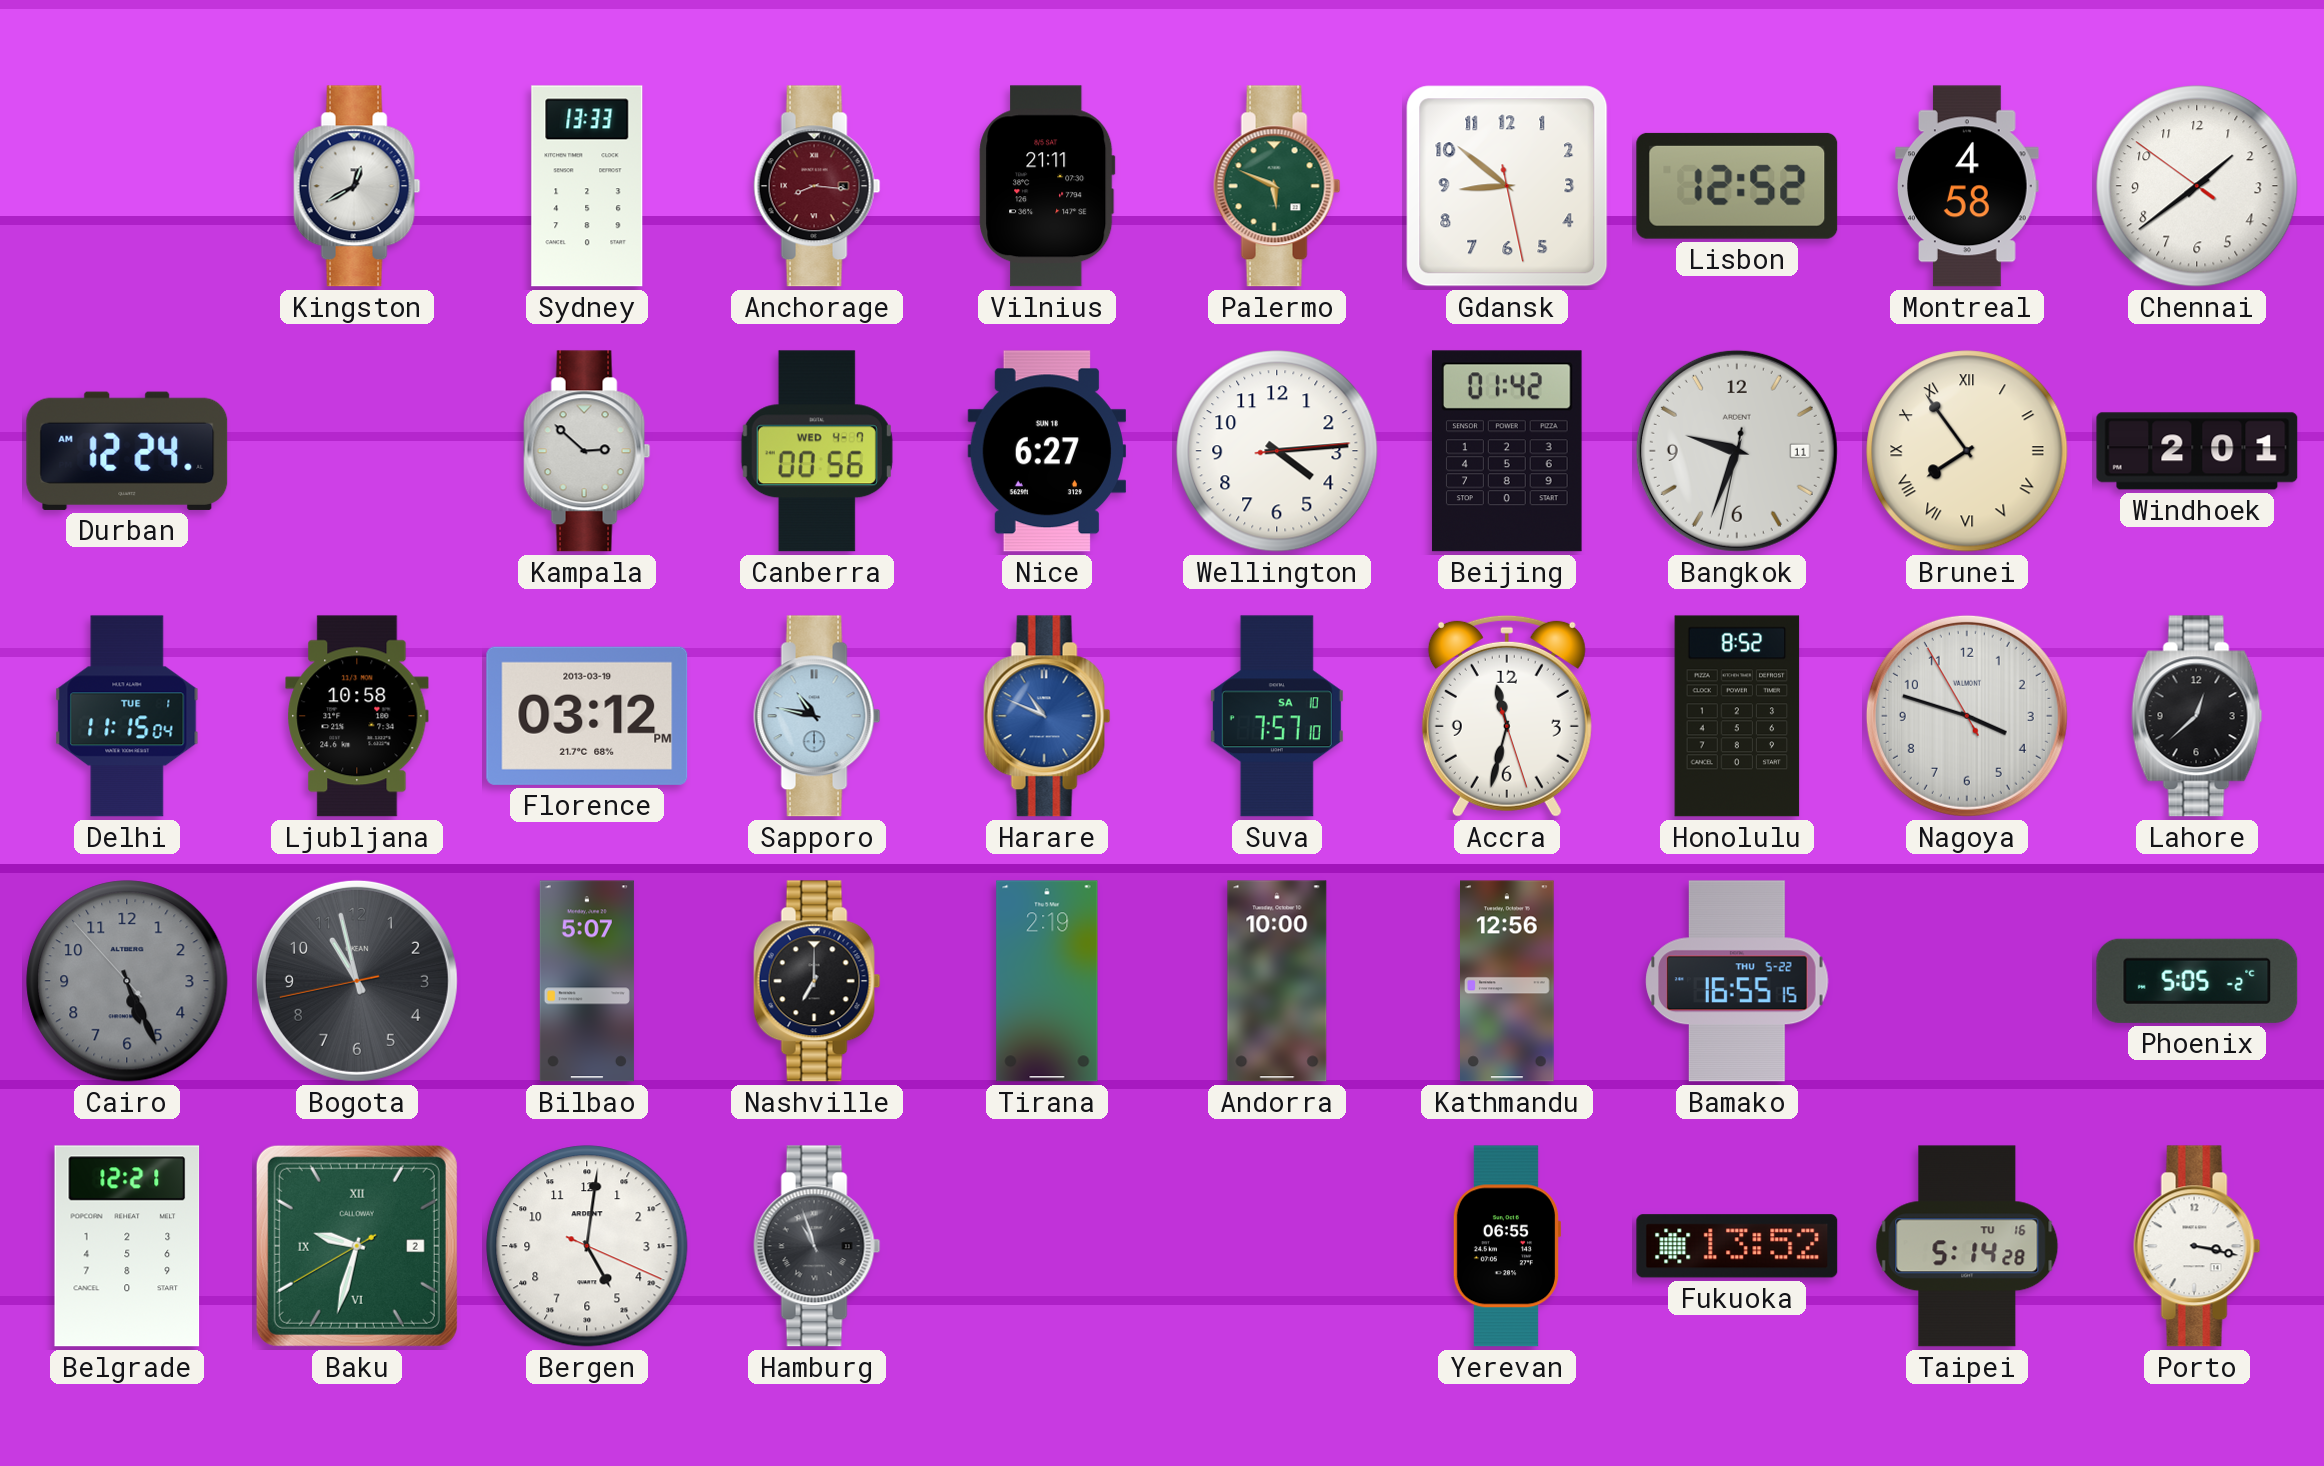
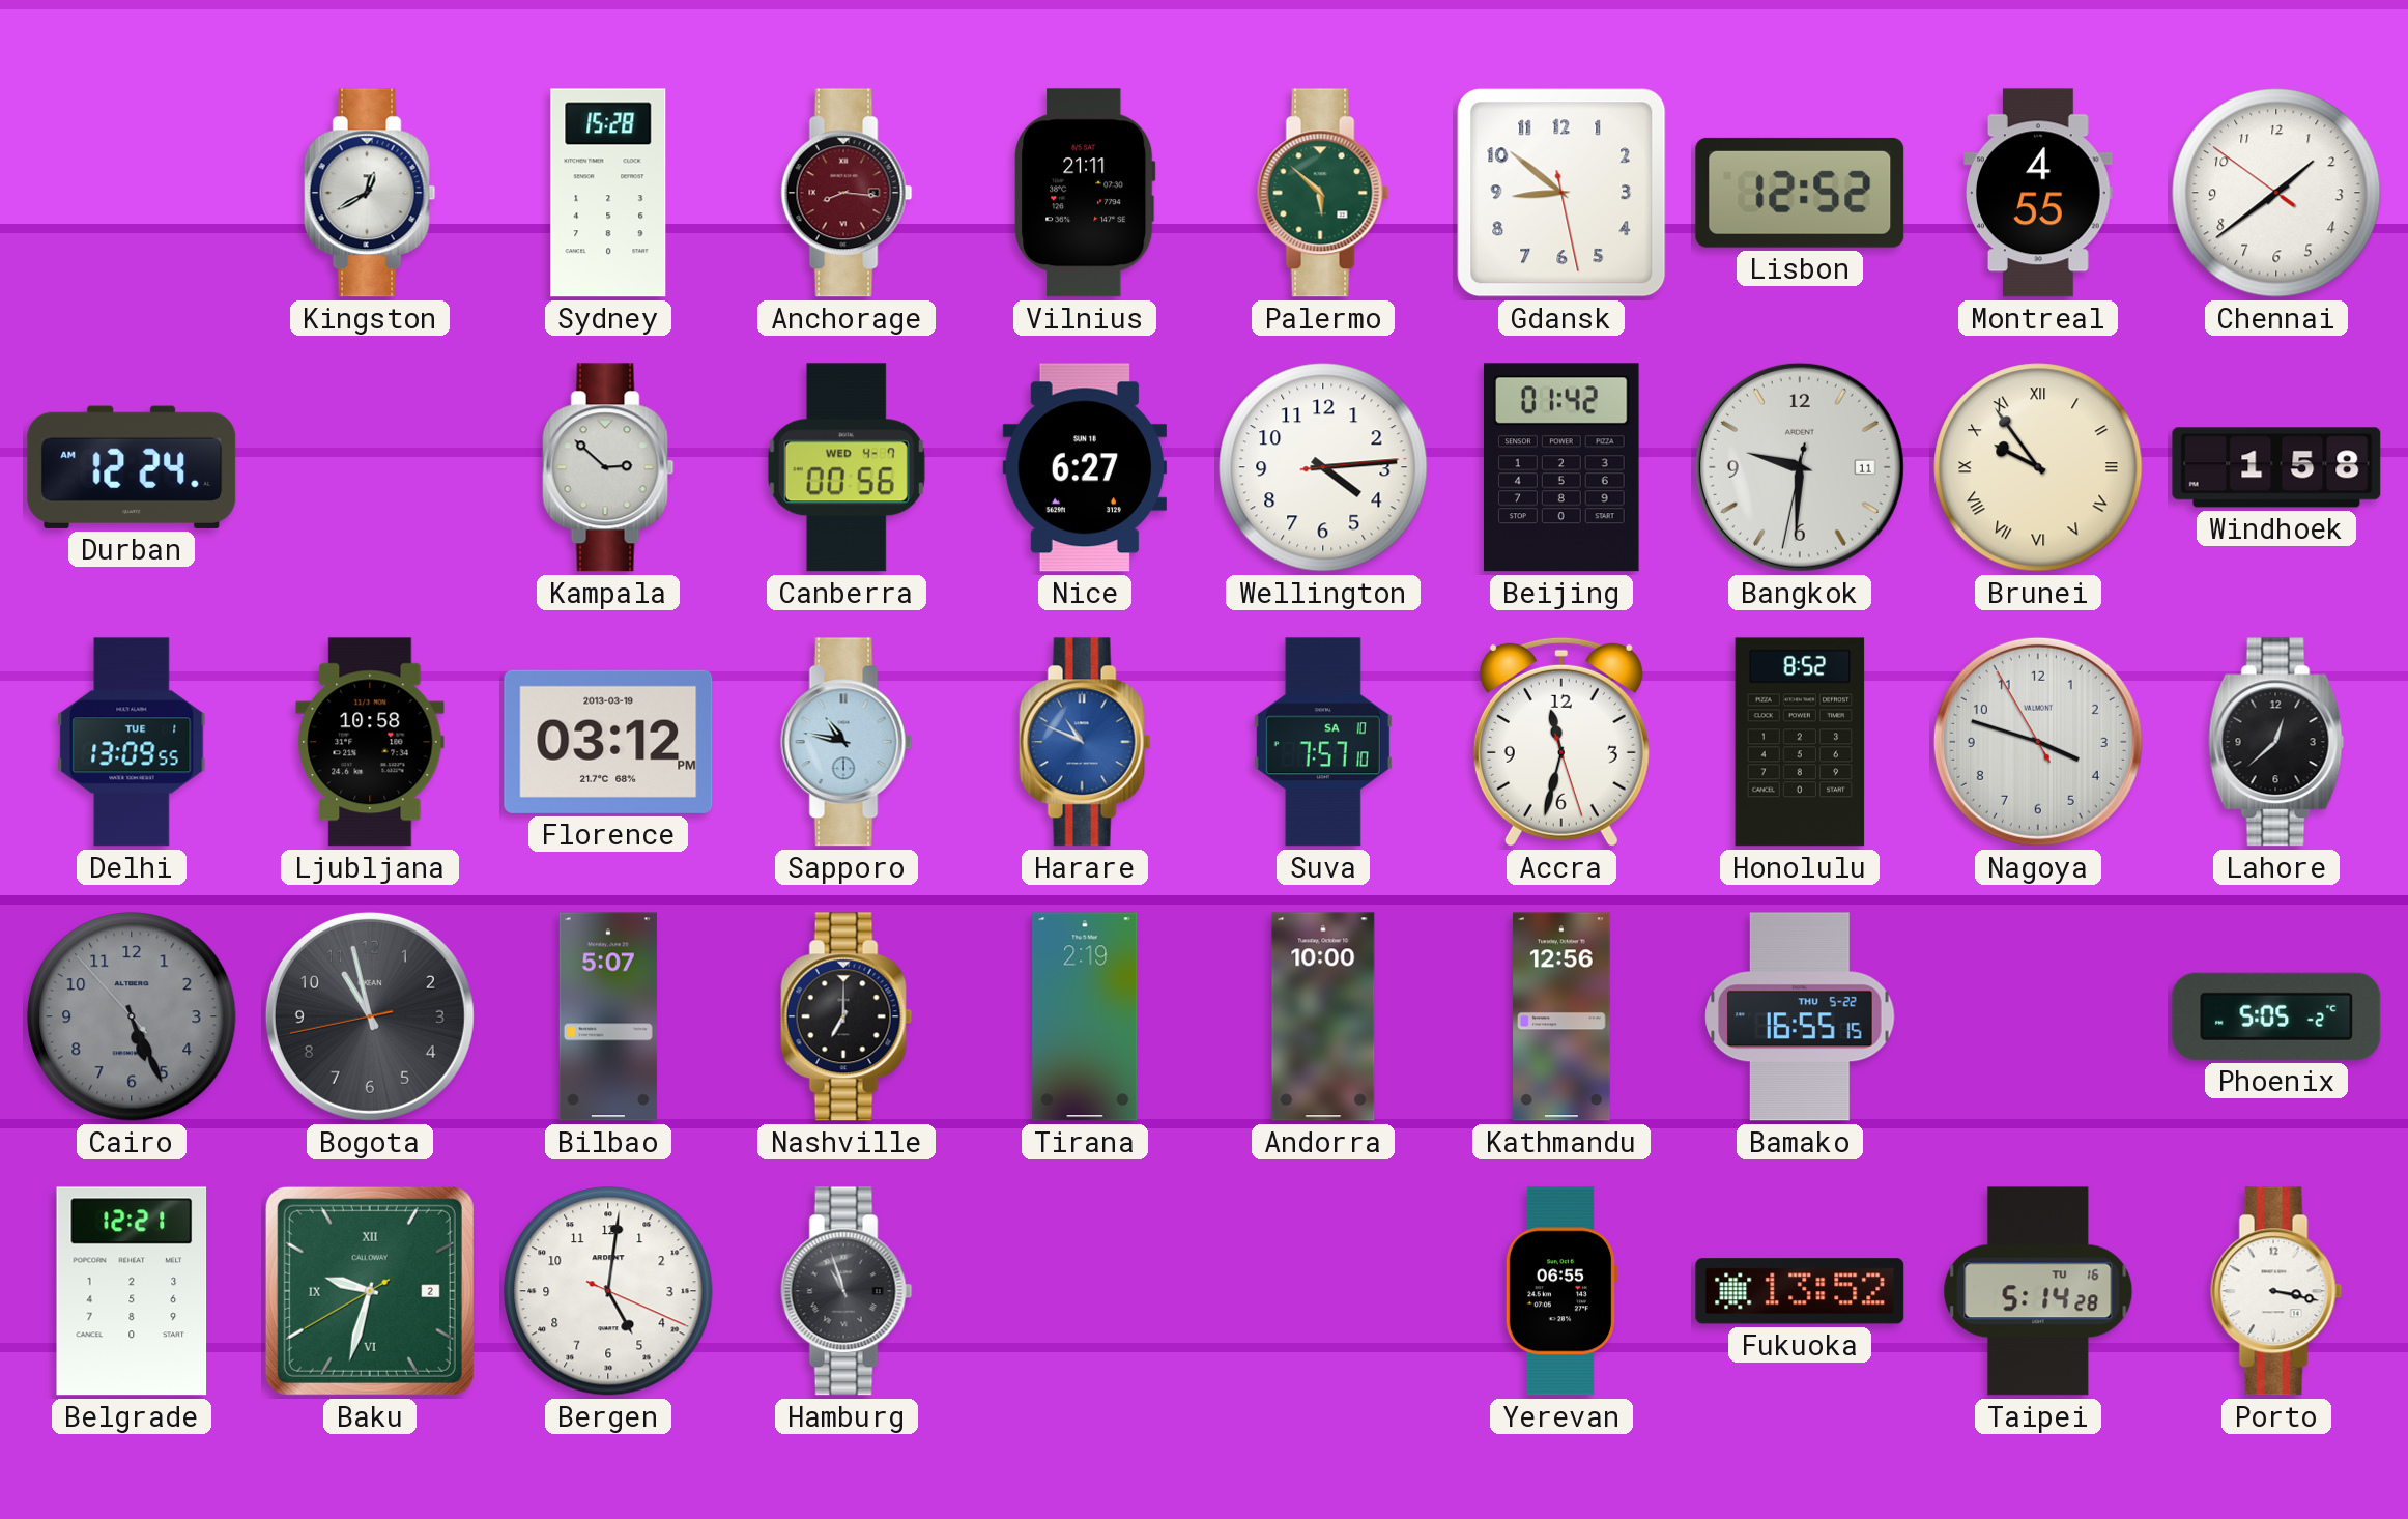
Sydney: 13:33 -> 15:28
Palermo: 5:49 -> 5:52
Montreal: 4:58 -> 4:55
Bangkok: 9:33 -> 9:30
Brunei: 7:54 -> 9:54
Windhoek: 2:01 -> 1:58
Delhi: 11:15 -> 13:09
